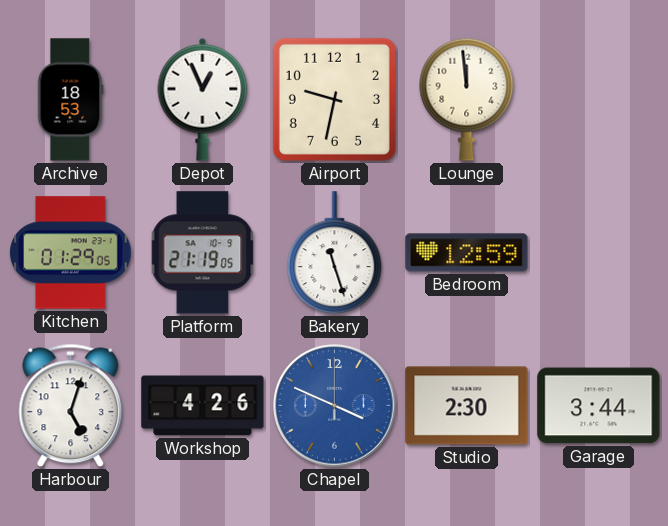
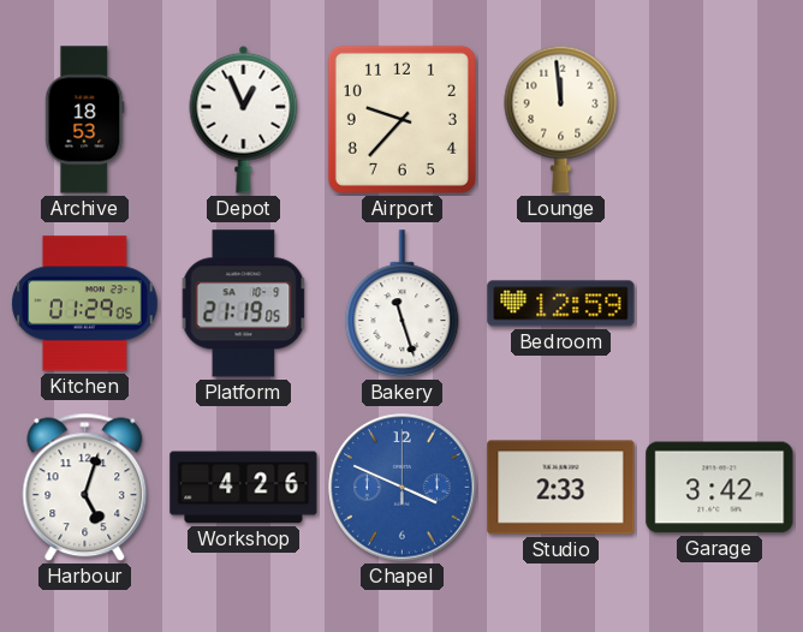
Airport: 9:32 -> 9:37
Studio: 2:30 -> 2:33
Garage: 3:44 -> 3:42
